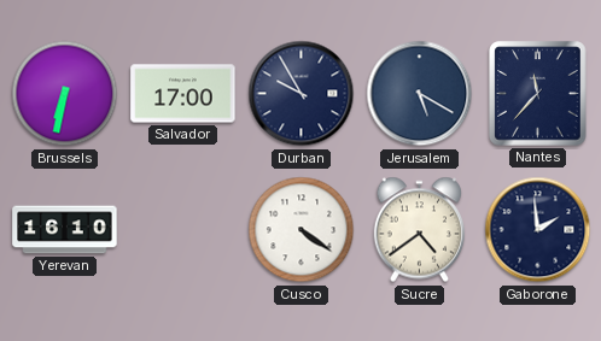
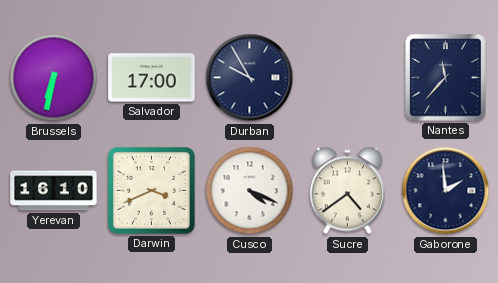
Jerusalem: 5:20 -> none
Darwin: none -> 3:41
Cusco: 4:21 -> 4:19
